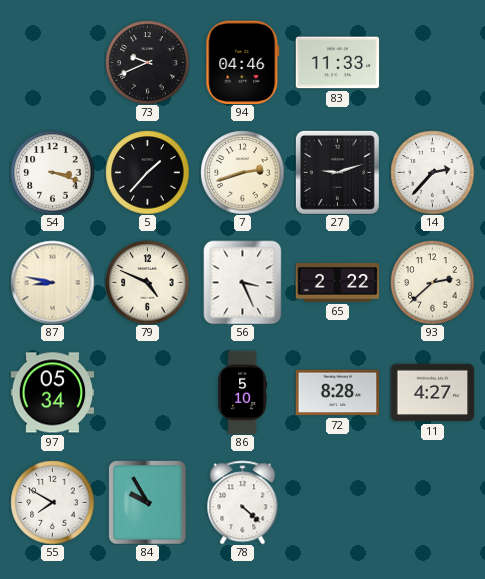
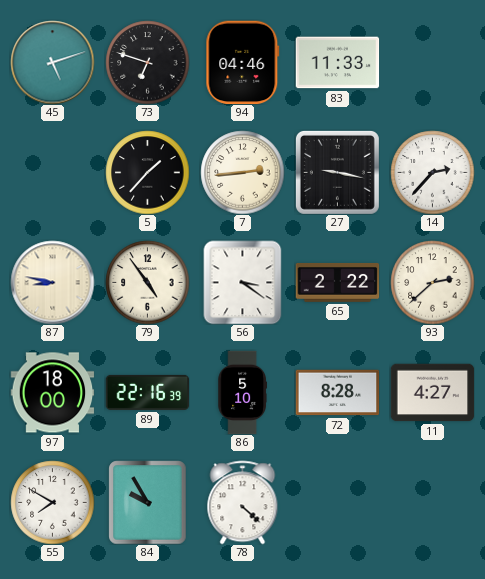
45: none -> 5:12
73: 9:41 -> 6:48
54: 3:18 -> none
7: 2:42 -> 2:44
27: 9:12 -> 9:17
79: 4:49 -> 4:54
56: 3:26 -> 3:21
97: 05:34 -> 18:00
89: none -> 22:16
